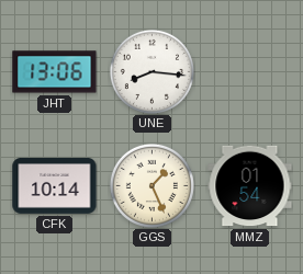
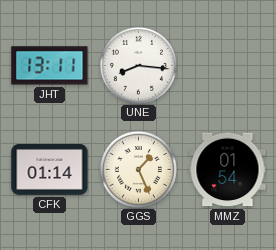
JHT: 13:06 -> 13:11
CFK: 10:14 -> 01:14
